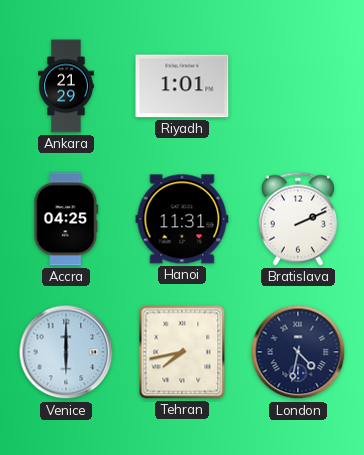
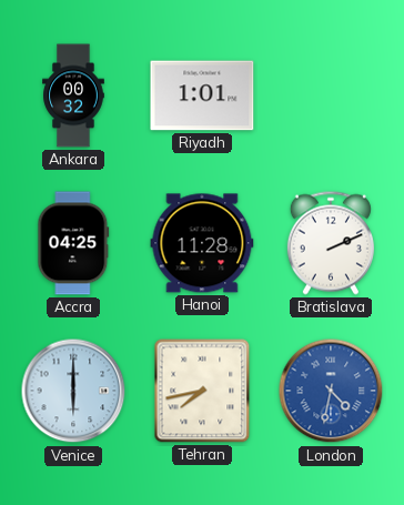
Ankara: 21:29 -> 00:32
Hanoi: 11:31 -> 11:28
London dial: navy -> blue
